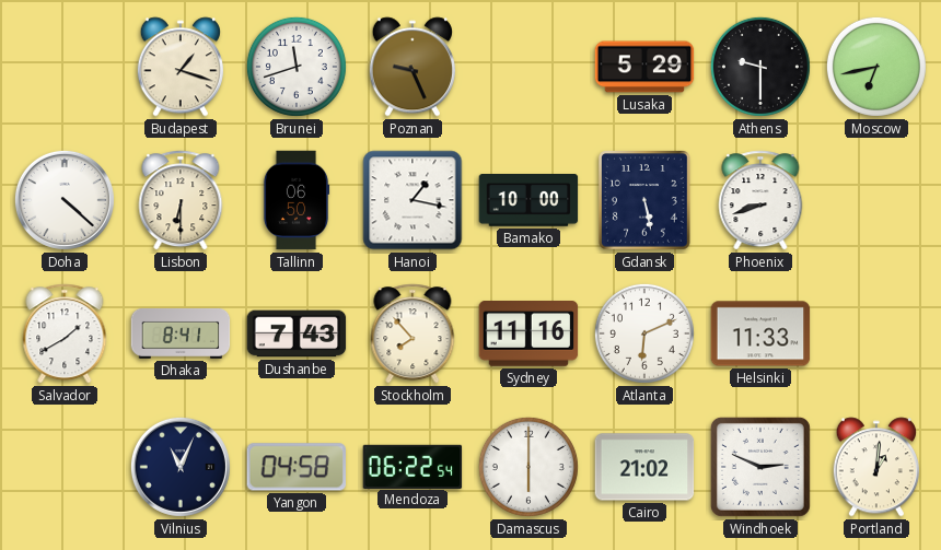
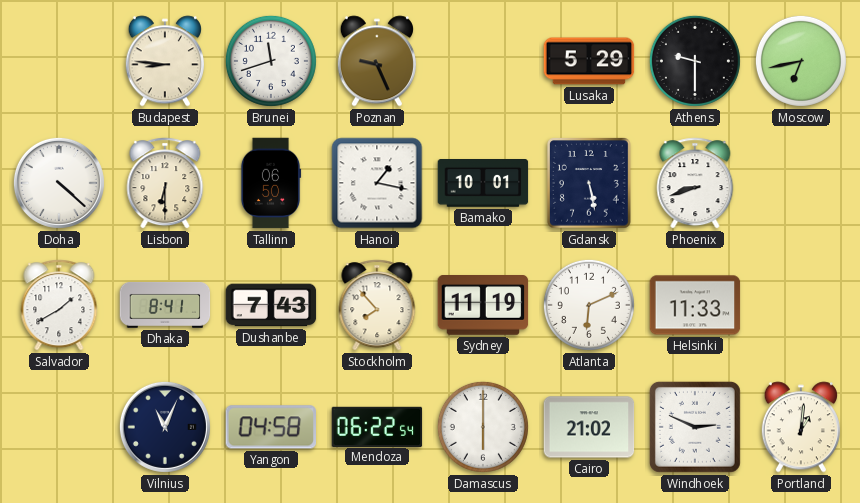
Budapest: 1:18 -> 8:46
Bamako: 10:00 -> 10:01
Sydney: 11:16 -> 11:19
